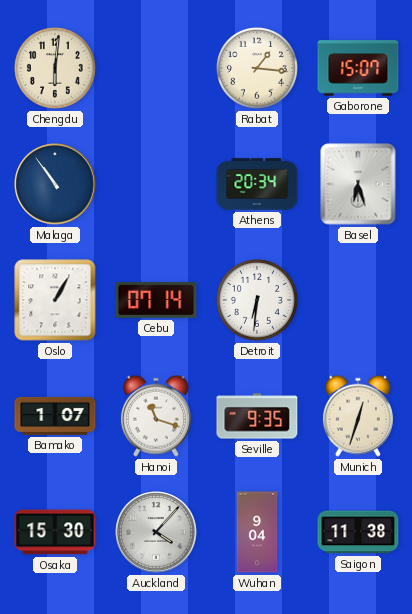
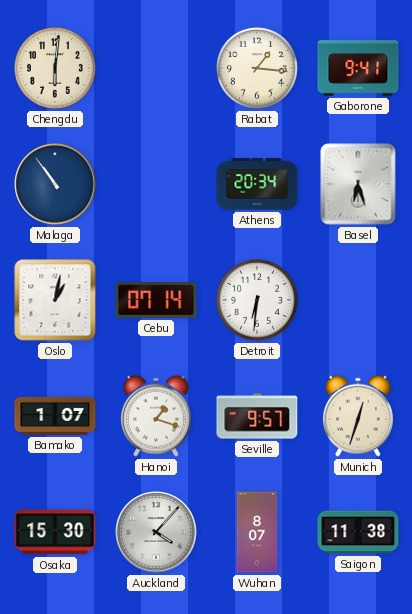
Gaborone: 15:07 -> 9:41
Oslo: 1:05 -> 1:02
Hanoi: 11:18 -> 1:18
Seville: 9:35 -> 9:57
Wuhan: 9:04 -> 8:07
